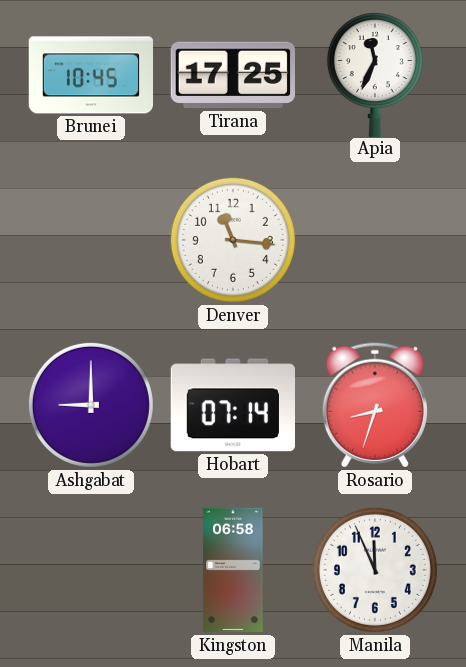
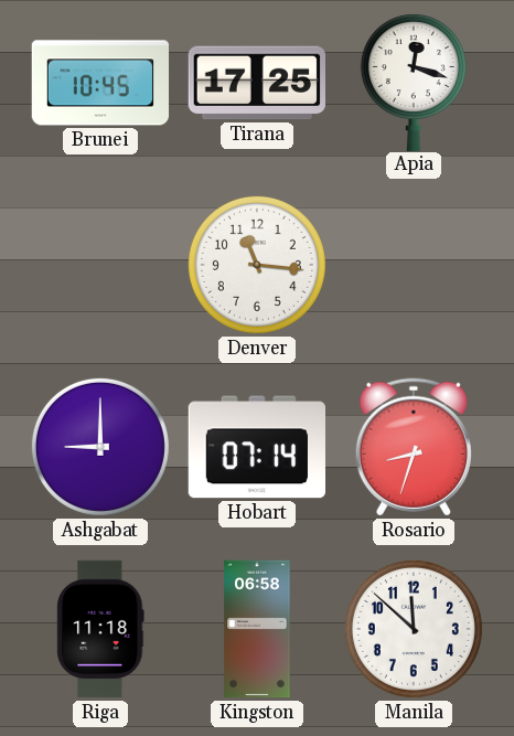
Apia: 11:34 -> 12:18
Riga: none -> 11:18
Manila: 11:56 -> 11:52
